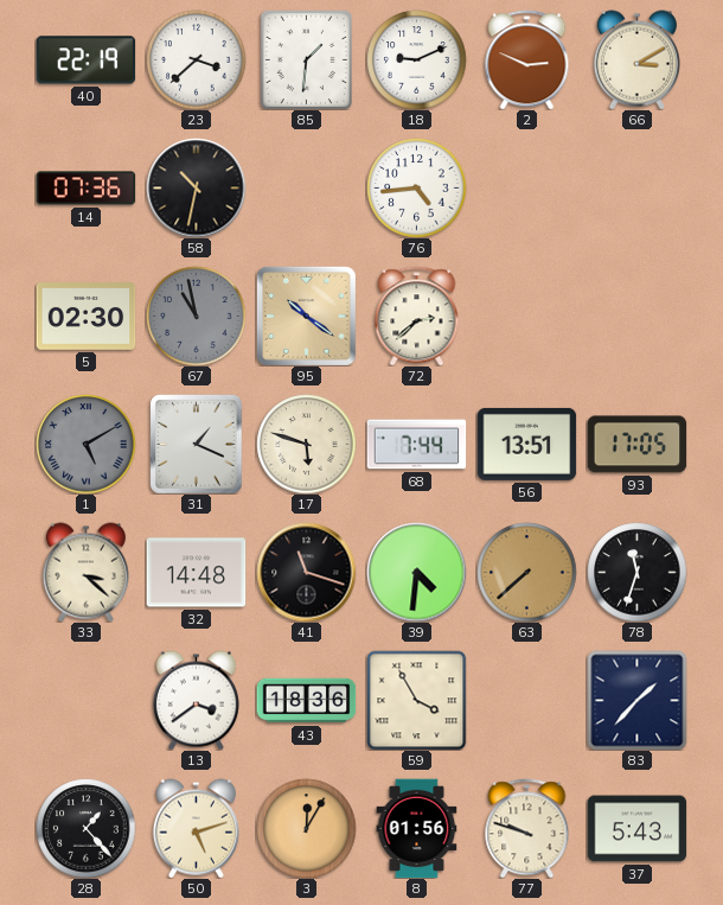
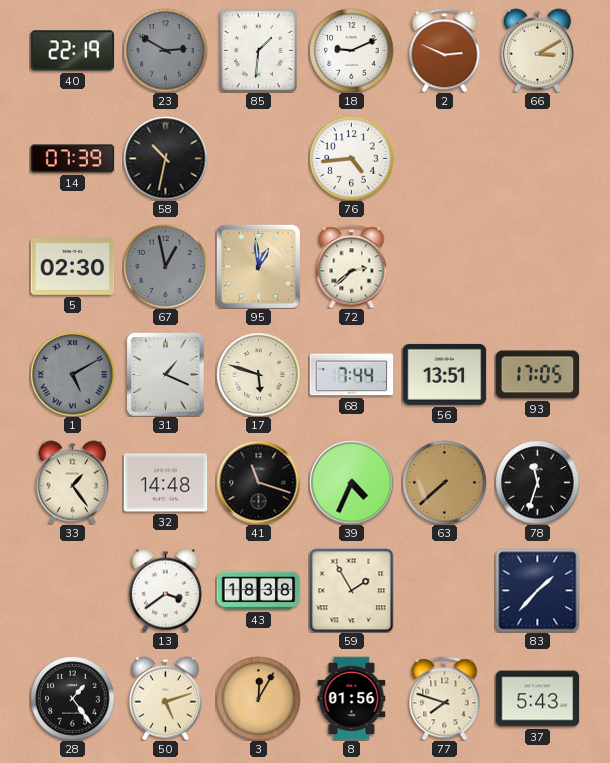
23: 3:38 -> 2:50
23 dial: white -> grey
14: 07:36 -> 07:39
67: 10:58 -> 12:58
95: 10:21 -> 12:59
33: 3:22 -> 1:24
39: 4:31 -> 4:34
43: 18:36 -> 18:38
59: 3:55 -> 1:55
28: 1:23 -> 1:24
77: 9:48 -> 7:48
